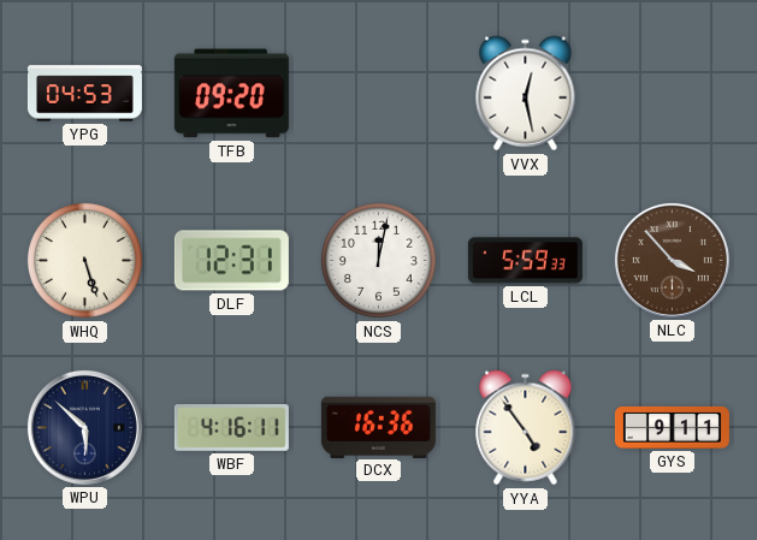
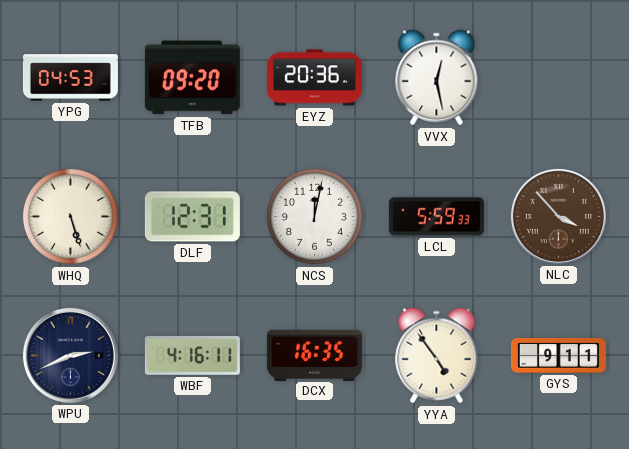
EYZ: none -> 20:36
WPU: 5:52 -> 2:41
DCX: 16:36 -> 16:35
